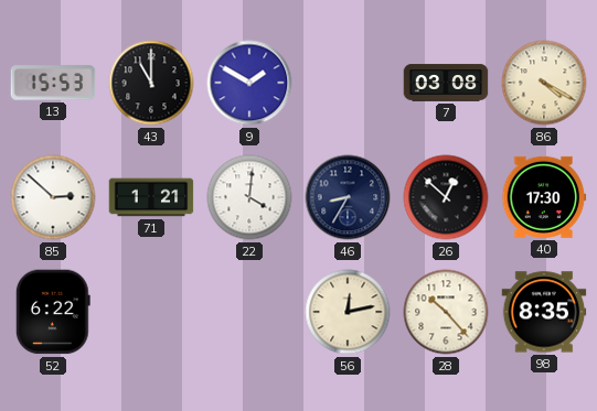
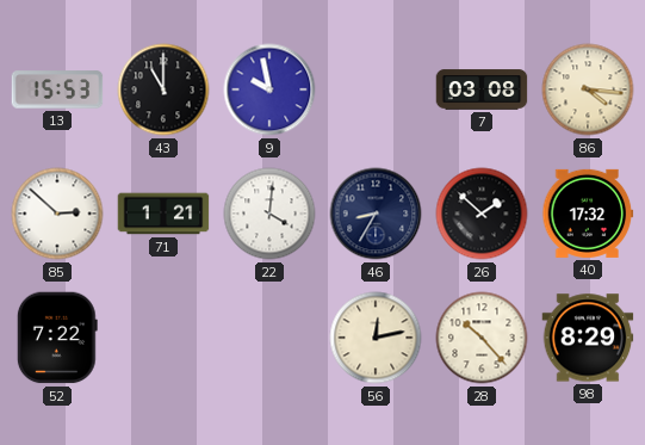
9: 1:50 -> 9:58
86: 4:20 -> 4:16
26: 12:52 -> 1:52
40: 17:30 -> 17:32
52: 6:22 -> 7:22
98: 8:35 -> 8:29
